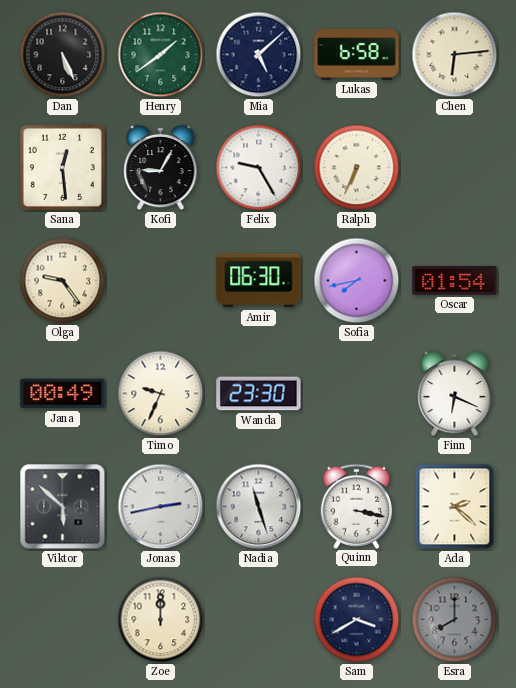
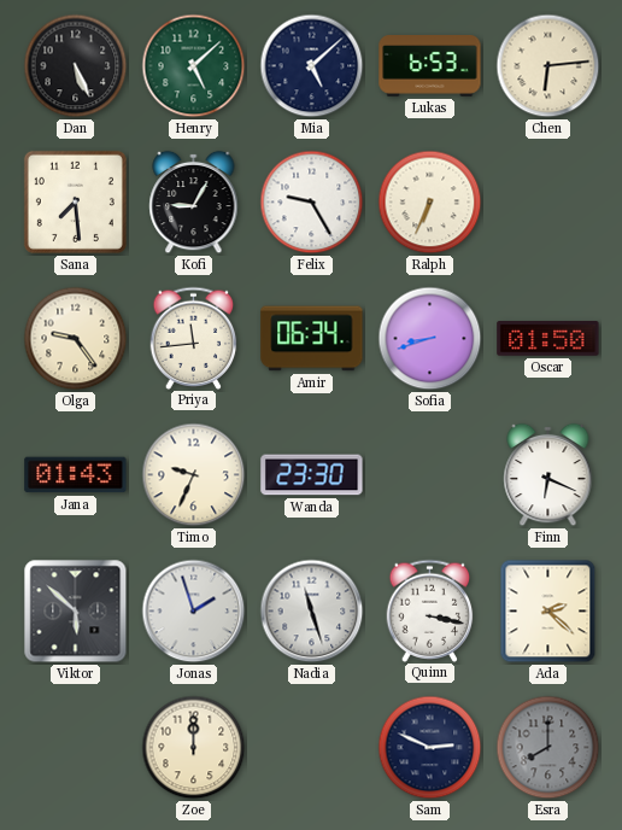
Henry: 1:39 -> 5:08
Lukas: 6:58 -> 6:53
Sana: 12:29 -> 7:29
Priya: none -> 11:44
Amir: 06:30 -> 06:34
Sofia: 7:43 -> 8:42
Oscar: 01:54 -> 01:50
Jana: 00:49 -> 01:43
Jonas: 2:43 -> 1:57
Sam: 3:40 -> 2:49
